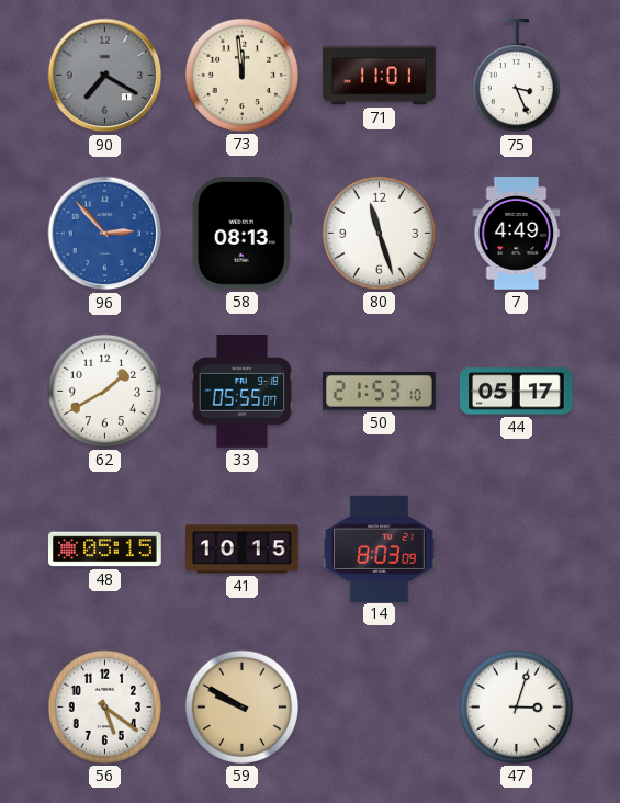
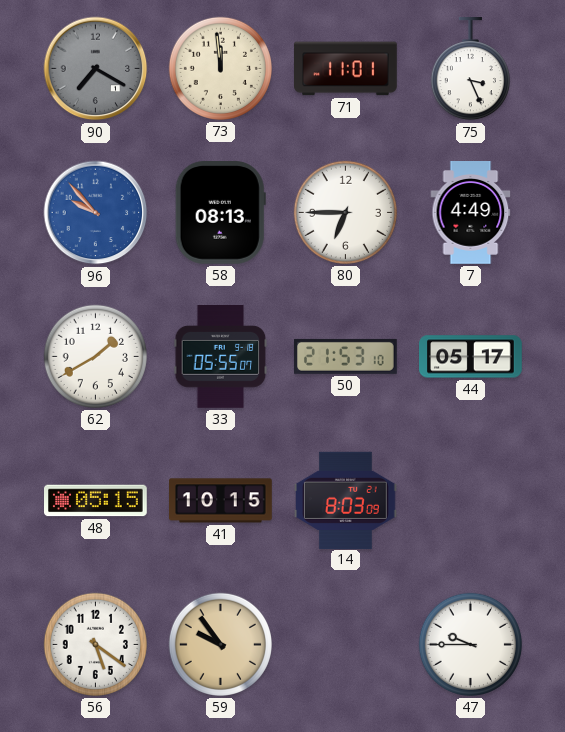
96: 2:53 -> 9:53
80: 11:27 -> 6:45
59: 9:50 -> 9:54
47: 3:03 -> 9:45
